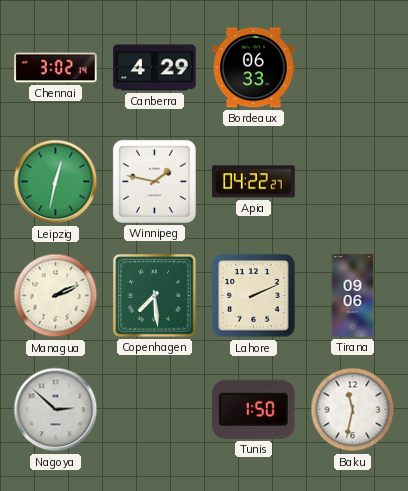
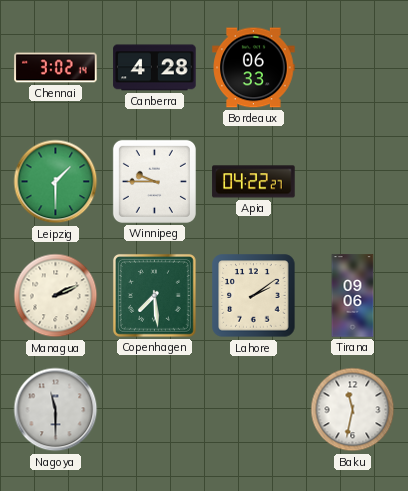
Canberra: 4:29 -> 4:28
Leipzig: 12:32 -> 1:30
Winnipeg: 1:47 -> 9:45
Lahore: 2:11 -> 2:09
Nagoya: 2:52 -> 11:30
Tunis: 1:50 -> none
